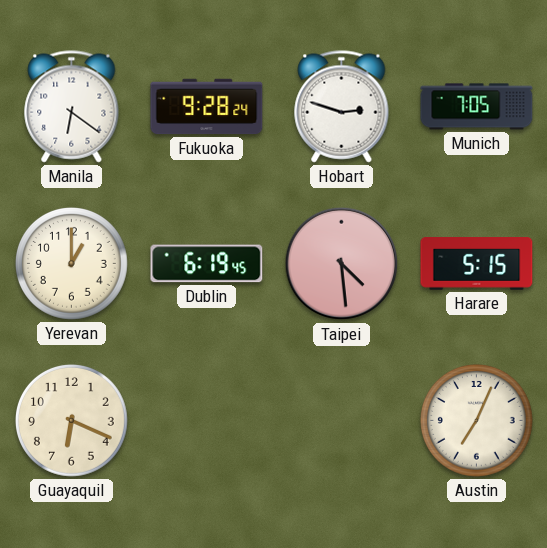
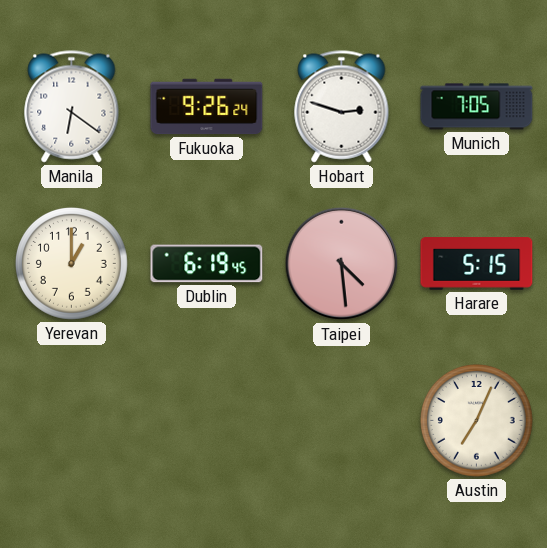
Fukuoka: 9:28 -> 9:26
Guayaquil: 6:19 -> none
